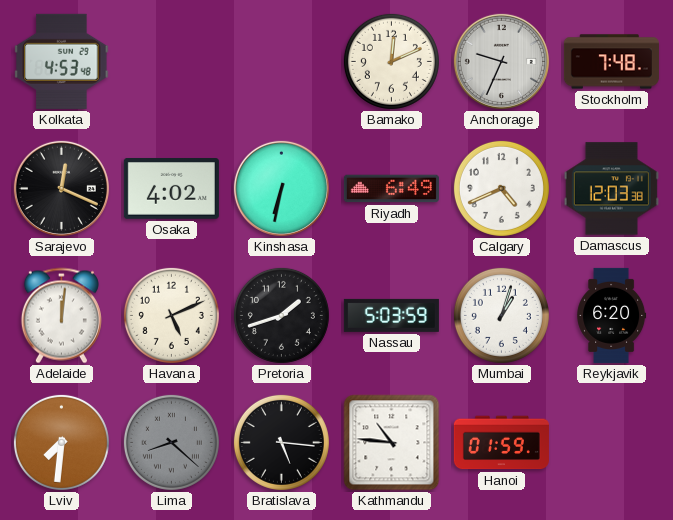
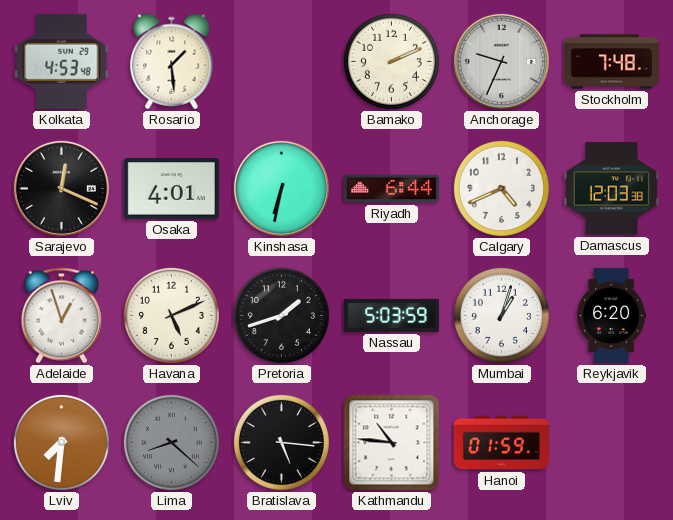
Rosario: none -> 1:29
Bamako: 12:11 -> 2:11
Osaka: 4:02 -> 4:01
Riyadh: 6:49 -> 6:44
Adelaide: 12:01 -> 12:57
